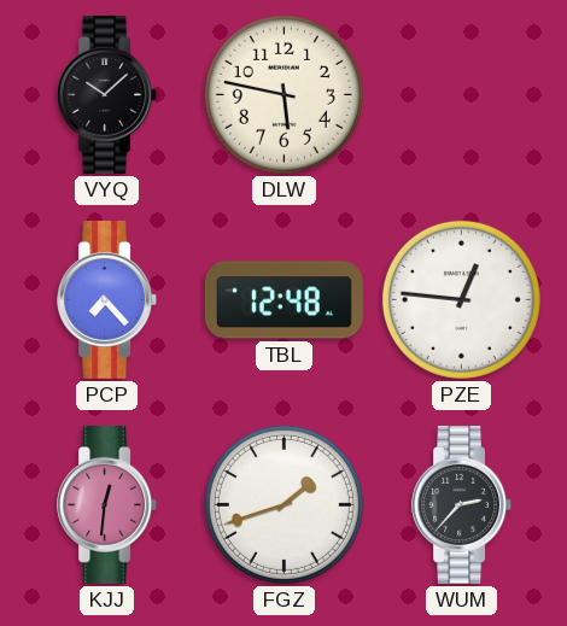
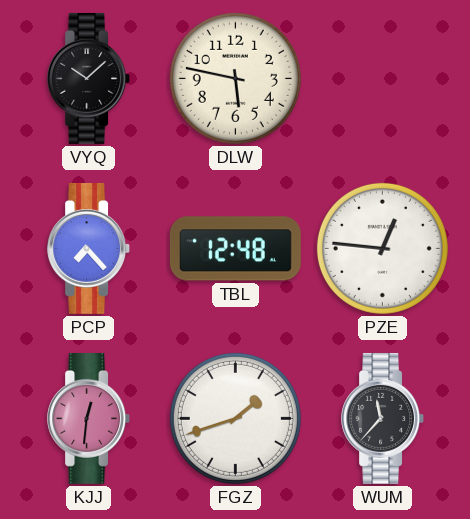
WUM: 2:37 -> 11:37
